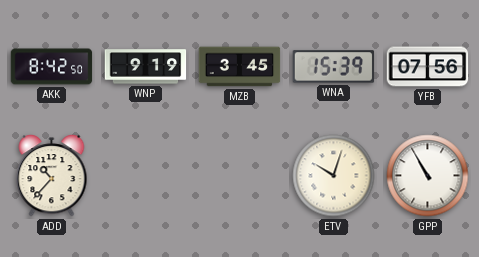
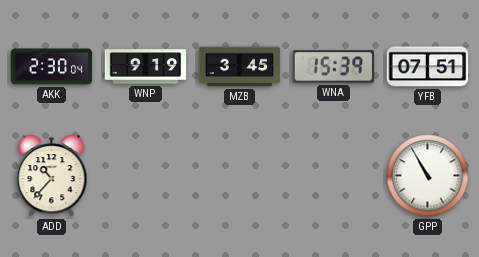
AKK: 8:42 -> 2:30
YFB: 07:56 -> 07:51
ETV: 10:03 -> none
